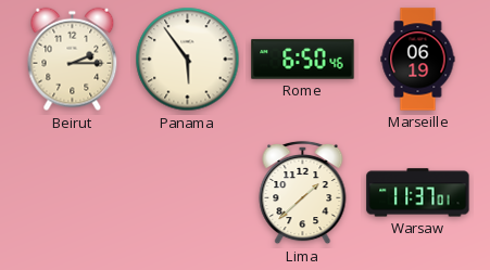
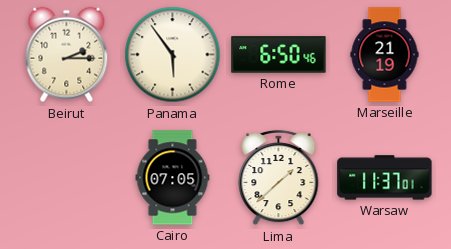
Marseille: 06:19 -> 21:19
Cairo: none -> 07:05
